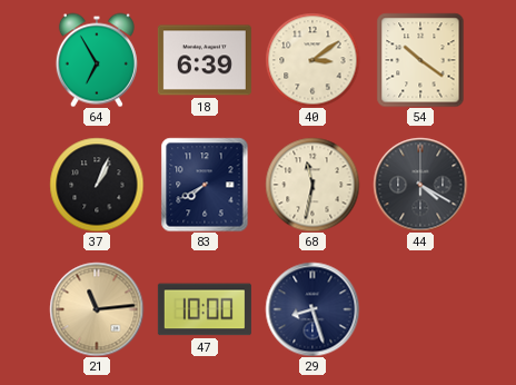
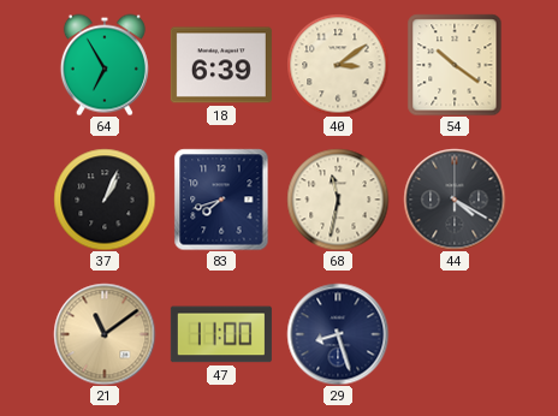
83: 7:40 -> 7:42
21: 11:14 -> 11:09
47: 10:00 -> 11:00
